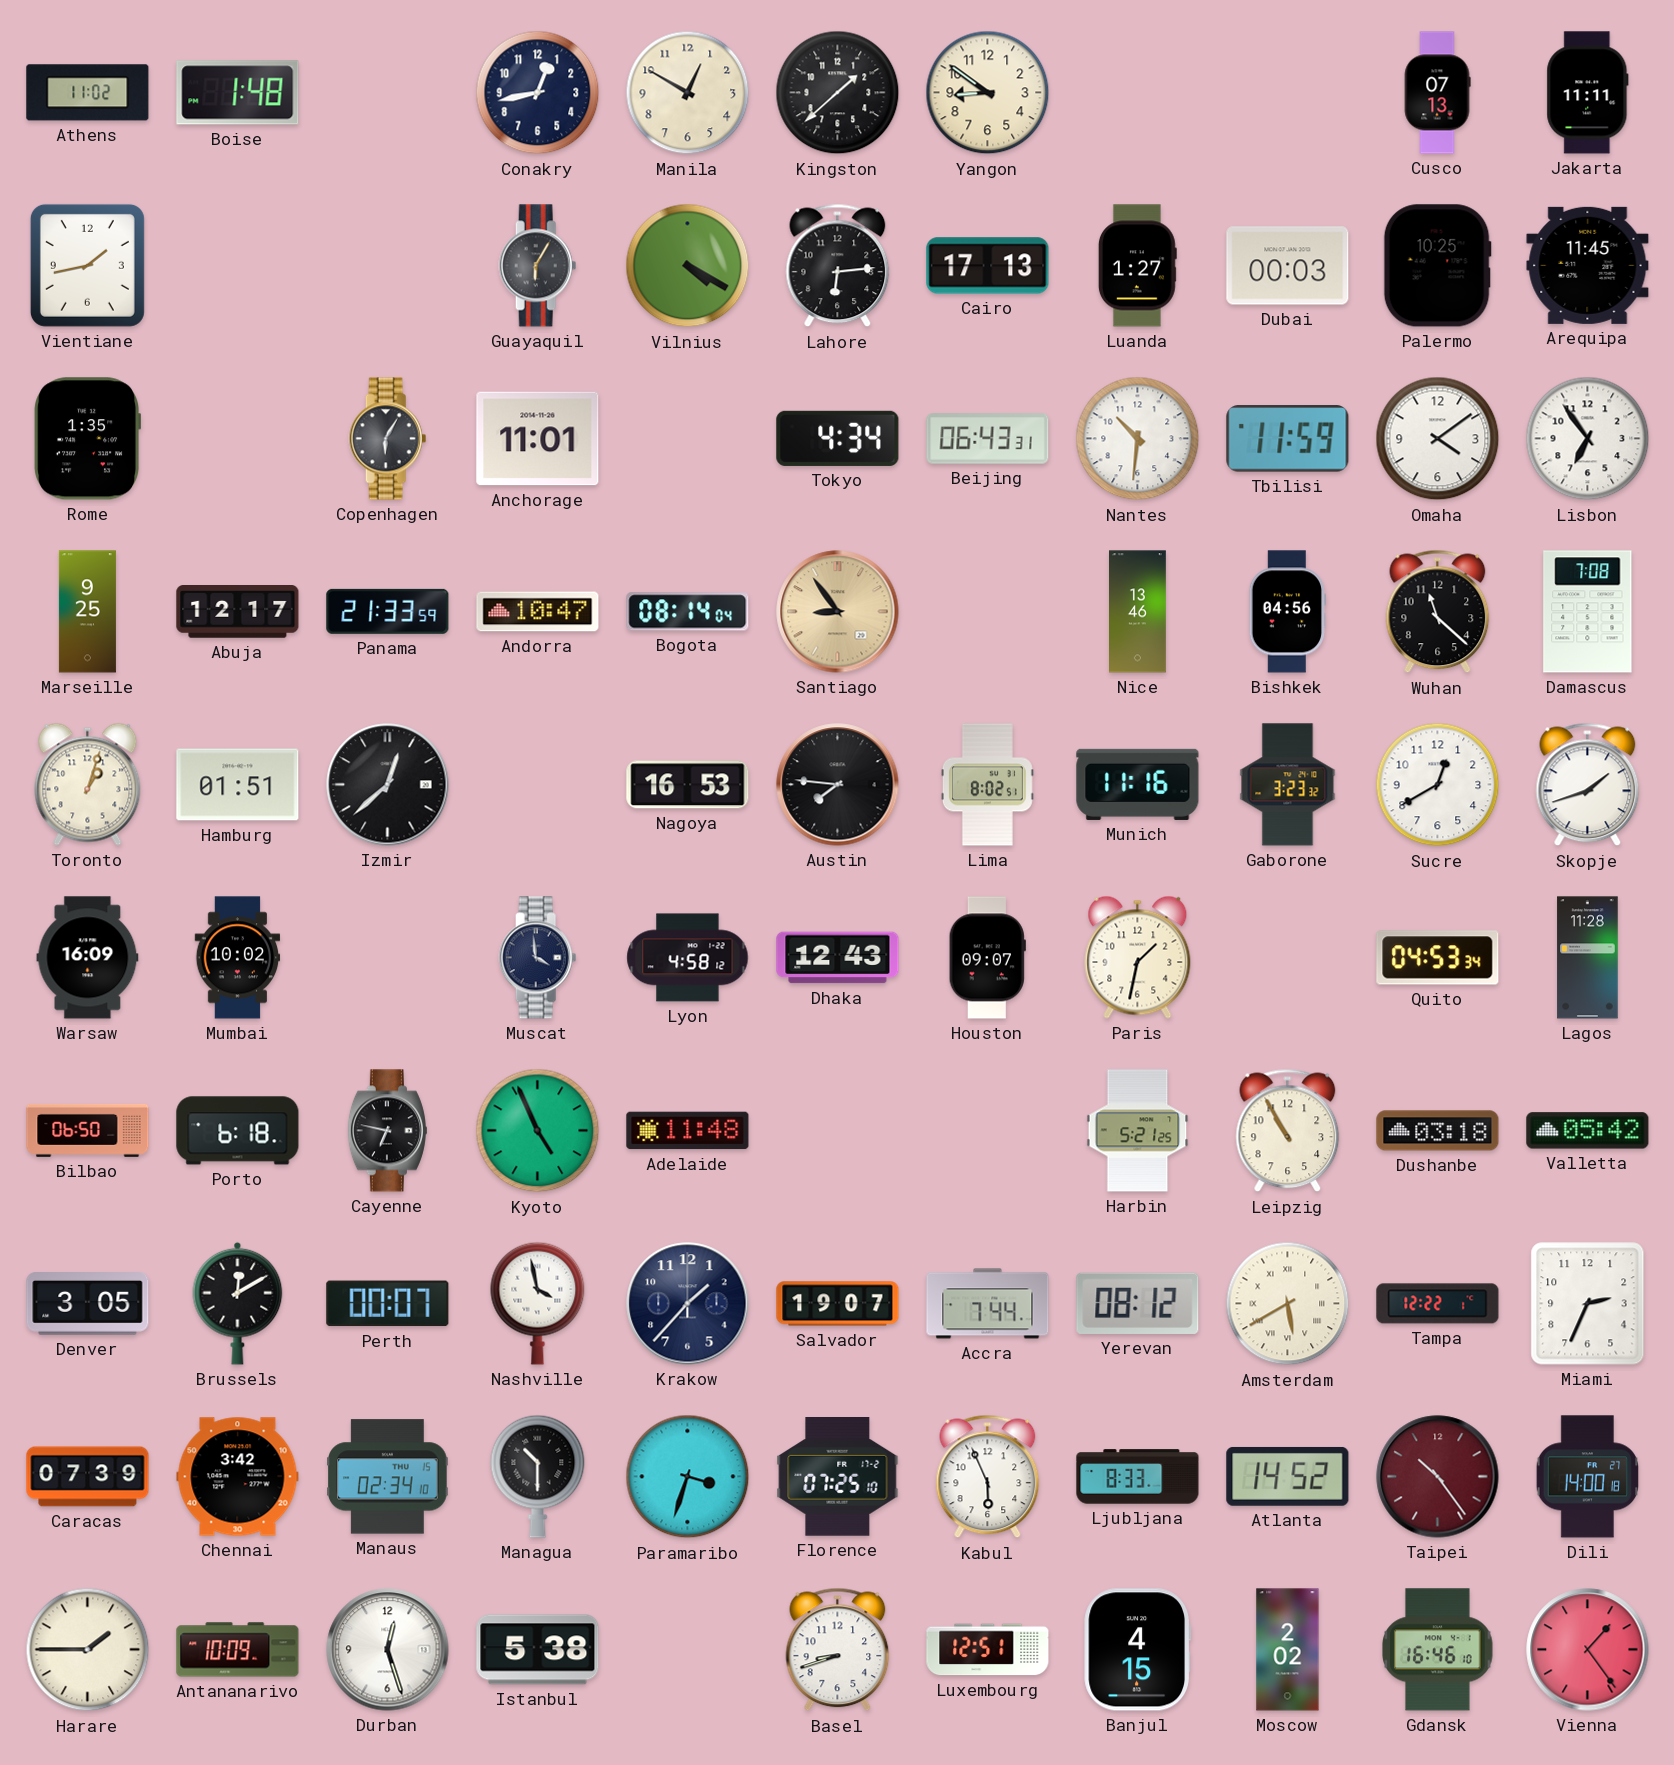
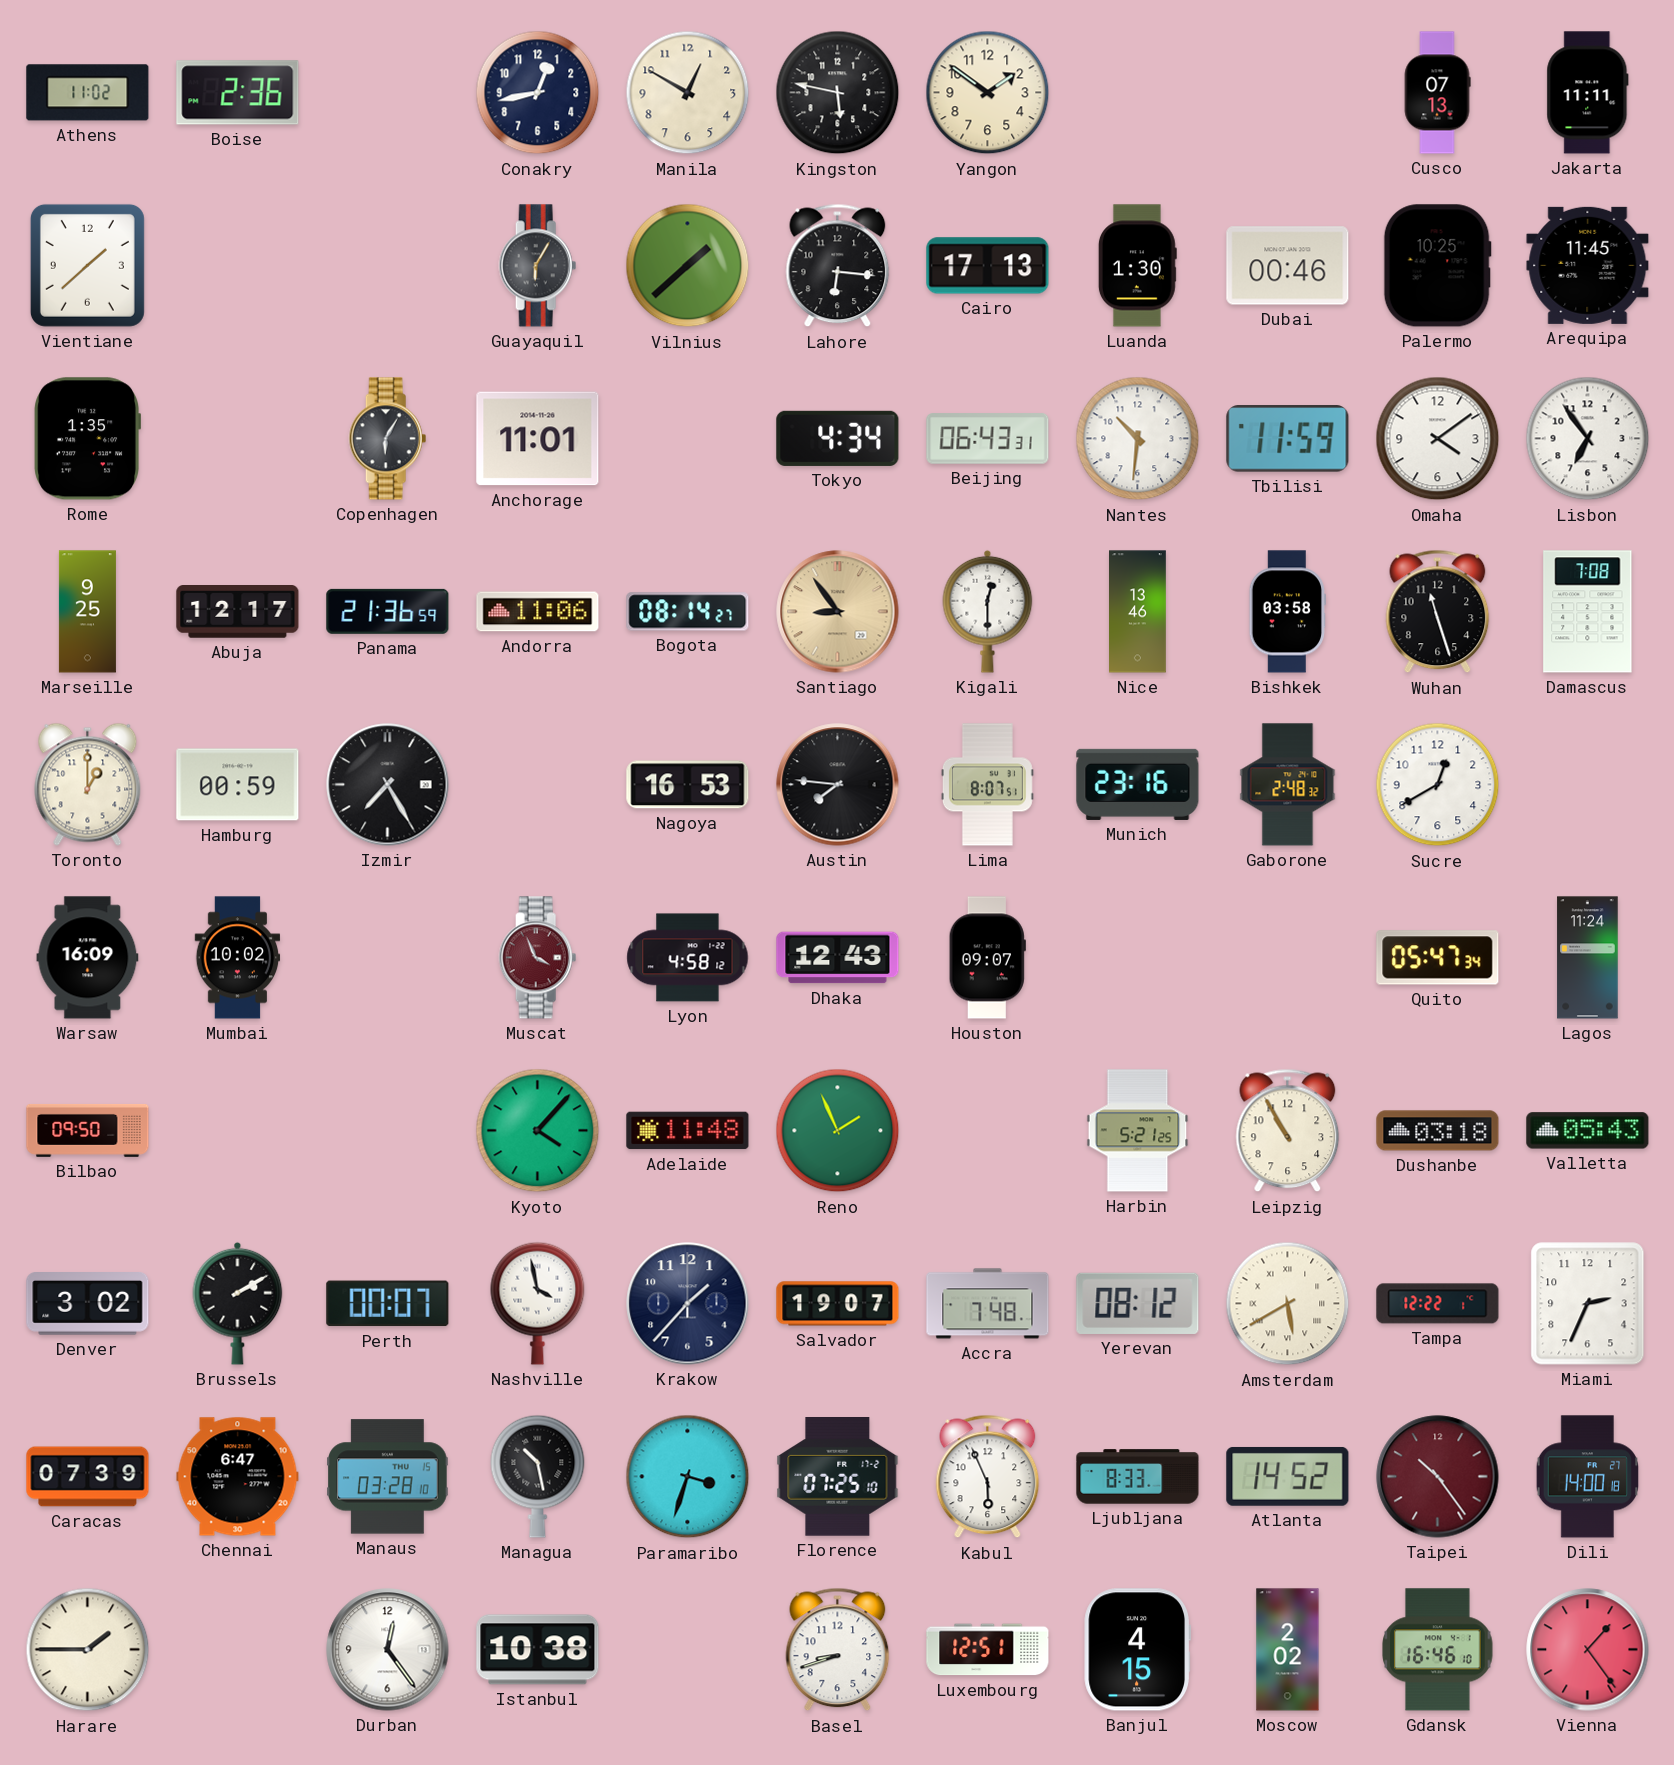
Boise: 1:48 -> 2:36
Kingston: 1:38 -> 5:47
Yangon: 8:51 -> 1:51
Vientiane: 1:43 -> 1:38
Vilnius: 4:20 -> 1:38
Lahore: 6:14 -> 6:16
Luanda: 1:27 -> 1:30
Dubai: 00:03 -> 00:46
Panama: 21:33 -> 21:36
Andorra: 10:47 -> 11:06
Bogota: 08:14:04 -> 08:14:27
Kigali: none -> 12:30
Bishkek: 04:56 -> 03:58
Wuhan: 11:22 -> 11:27
Toronto: 1:03 -> 1:00
Hamburg: 01:51 -> 00:59
Izmir: 12:38 -> 7:25
Lima: 8:02 -> 8:07
Munich: 11:16 -> 23:16
Gaborone: 3:23 -> 2:48
Skopje: 1:42 -> none
Muscat: 3:59 -> 3:56
Muscat dial: navy -> burgundy
Paris: 1:32 -> none
Quito: 04:53 -> 05:47
Lagos: 11:28 -> 11:24
Bilbao: 06:50 -> 09:50
Porto: 6:18 -> none
Cayenne: 6:47 -> none
Kyoto: 4:56 -> 4:07
Reno: none -> 1:56
Valletta: 05:42 -> 05:43
Denver: 3:05 -> 3:02
Brussels: 12:10 -> 2:10
Accra: 7:44 -> 7:48
Chennai: 3:42 -> 6:47
Manaus: 02:34 -> 03:28
Managua: 10:30 -> 10:28
Antananarivo: 10:09 -> none
Durban: 12:27 -> 12:24
Istanbul: 5:38 -> 10:38
